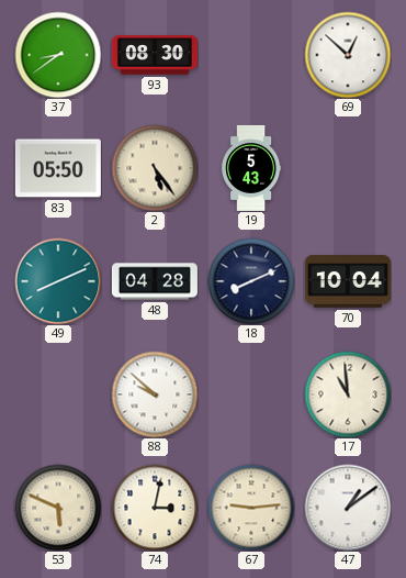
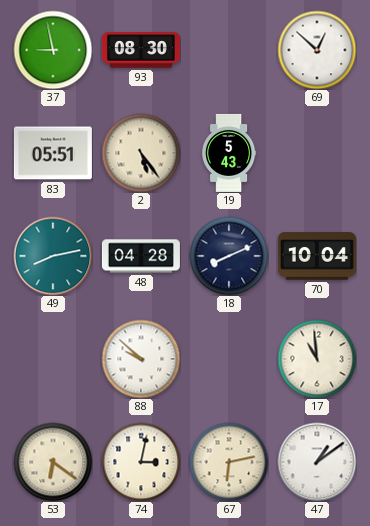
37: 8:39 -> 8:58
83: 05:50 -> 05:51
49: 8:11 -> 8:13
53: 5:49 -> 6:21
67: 9:14 -> 6:13
